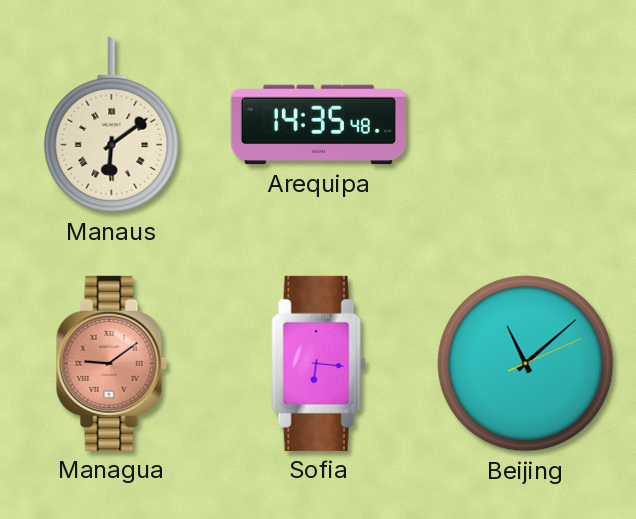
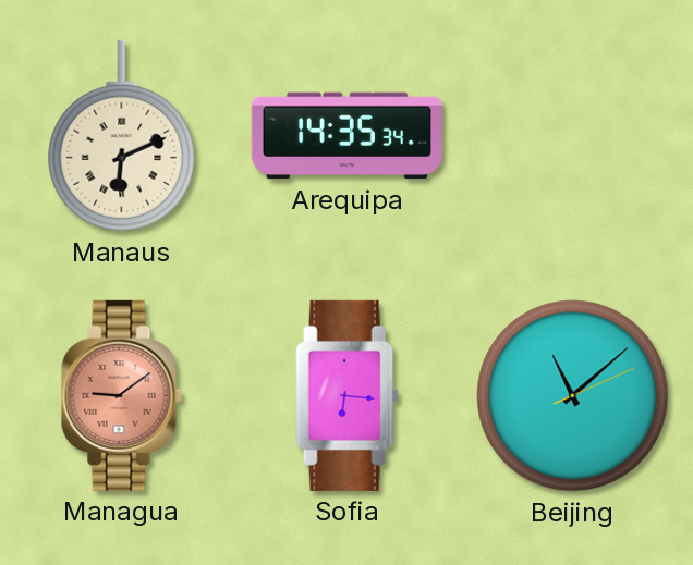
Manaus: 6:09 -> 6:11
Arequipa: 14:35:48 -> 14:35:34
